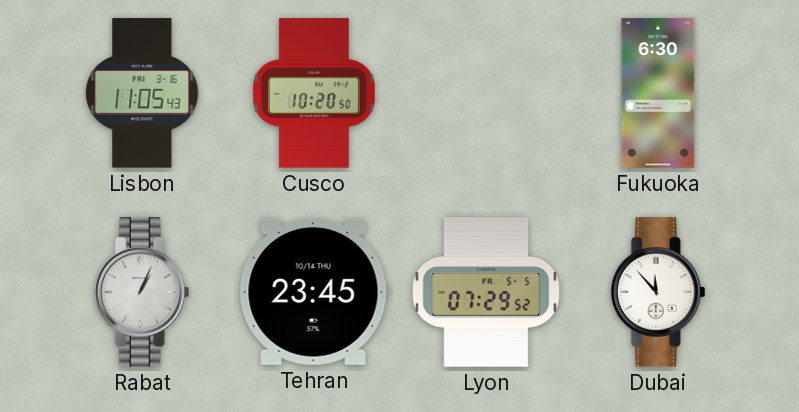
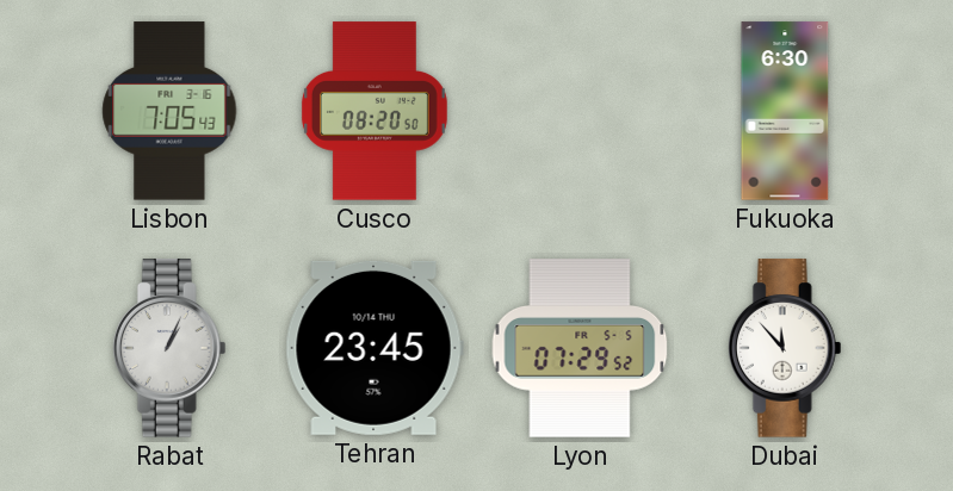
Lisbon: 11:05 -> 7:05
Cusco: 10:20 -> 08:20
